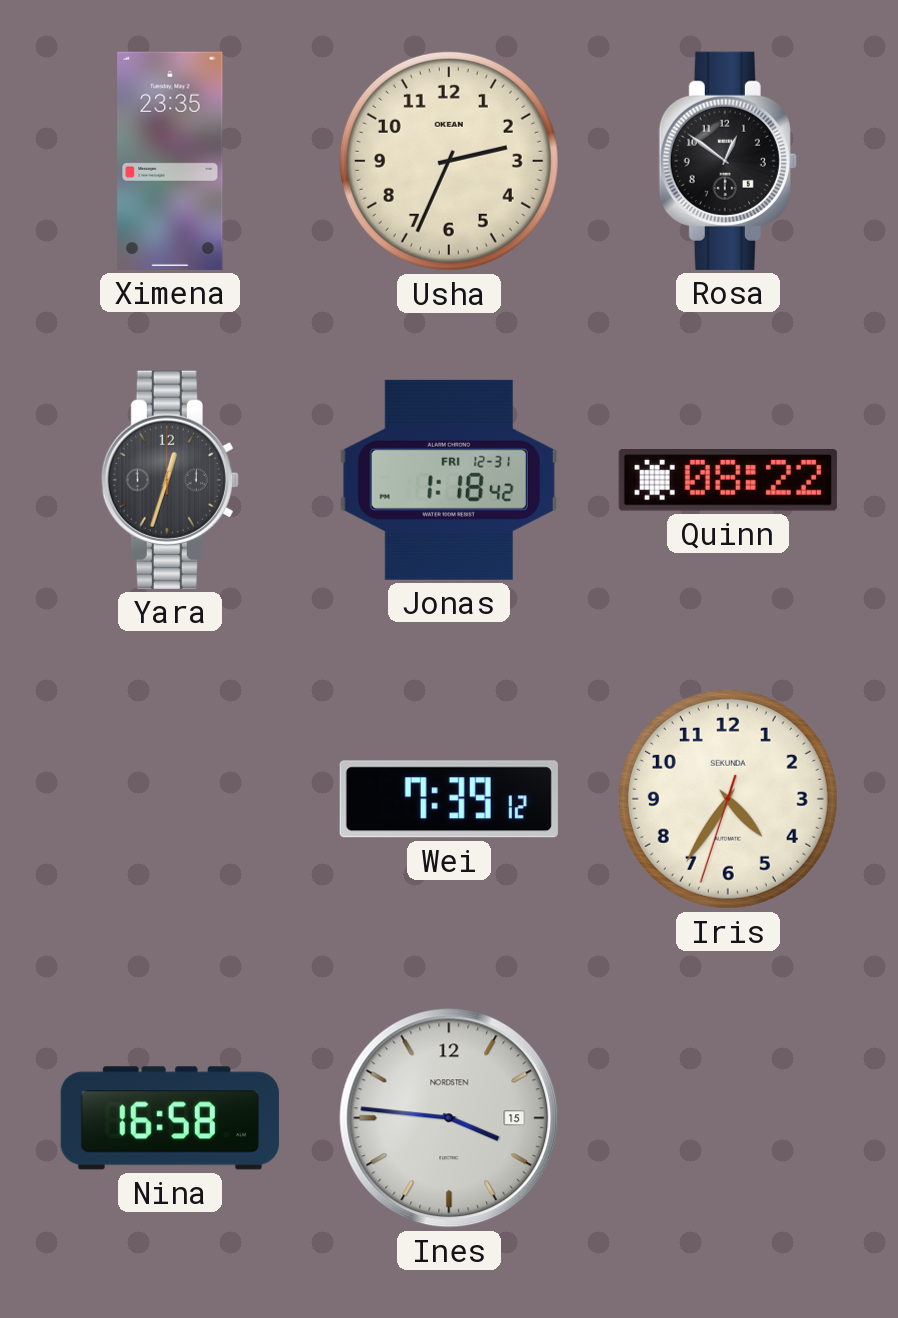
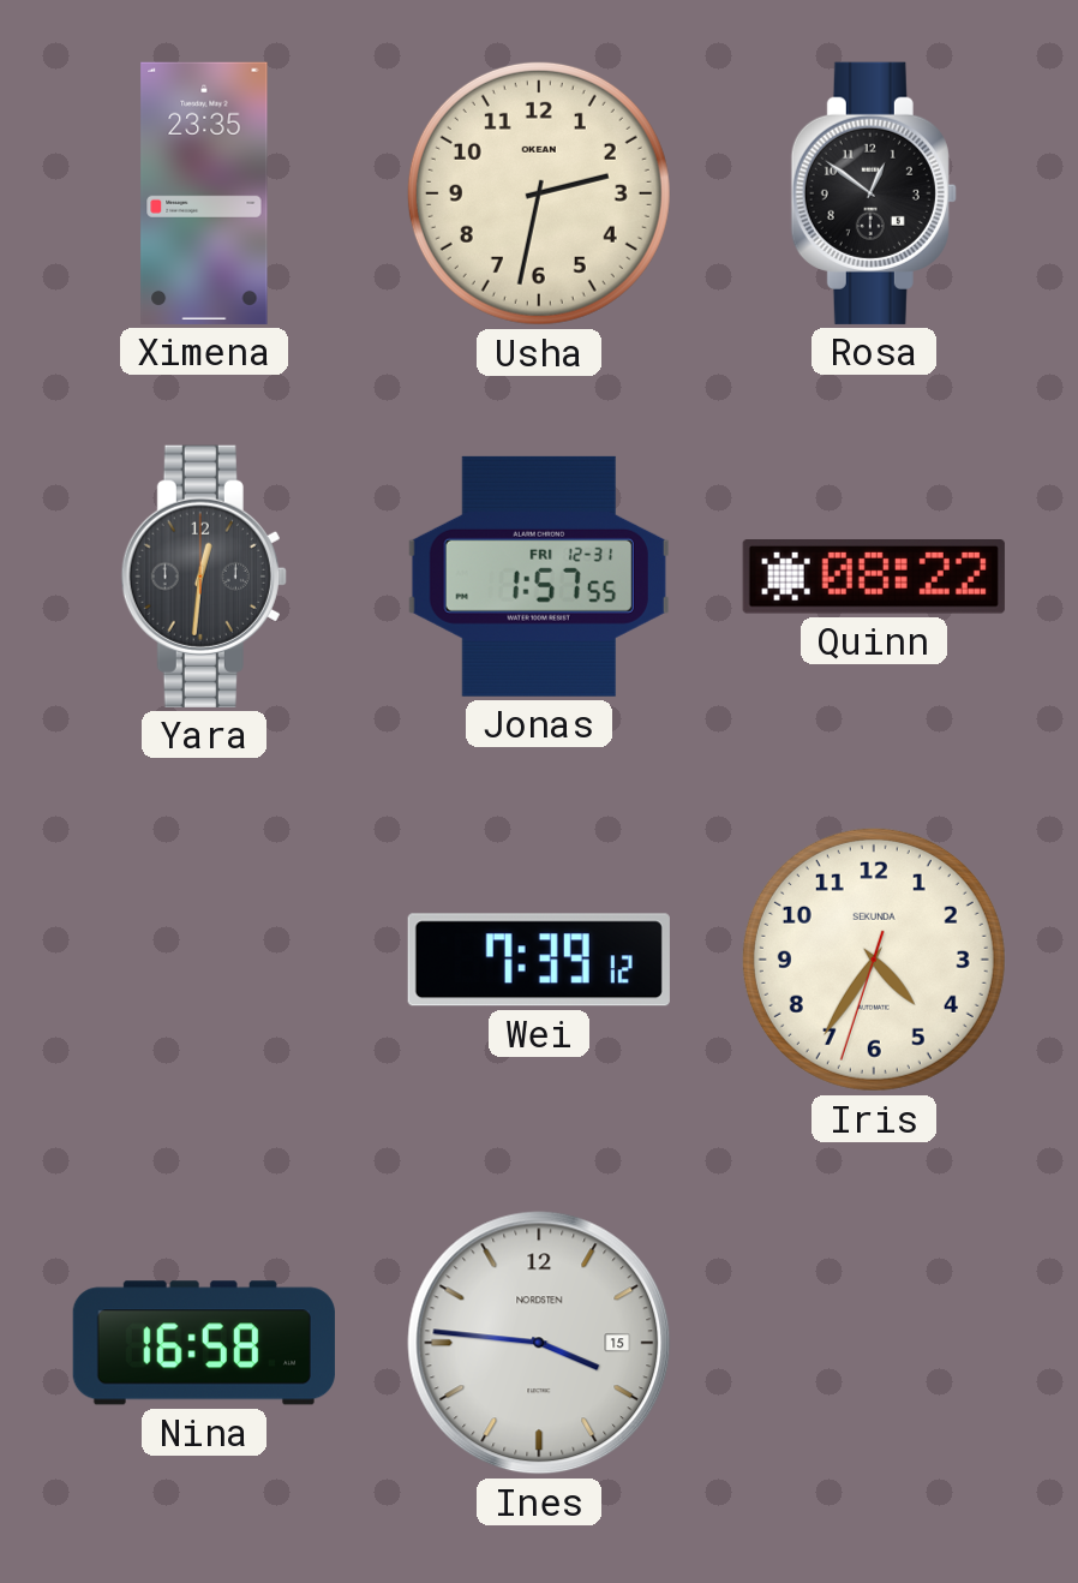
Usha: 2:34 -> 2:32
Yara: 12:33 -> 12:31
Jonas: 1:18 -> 1:57
